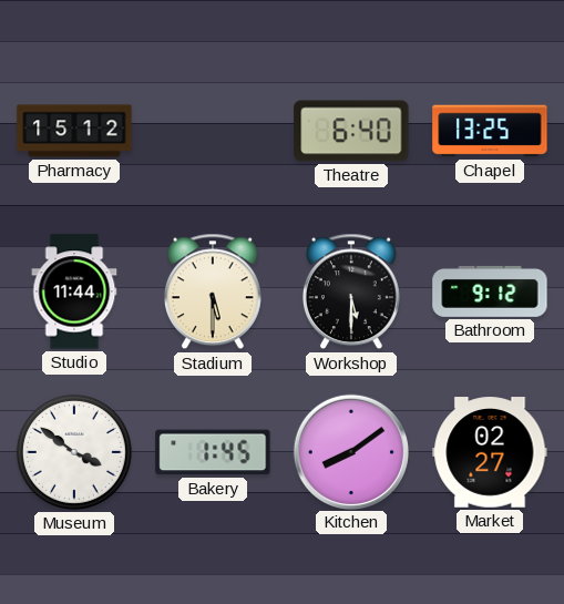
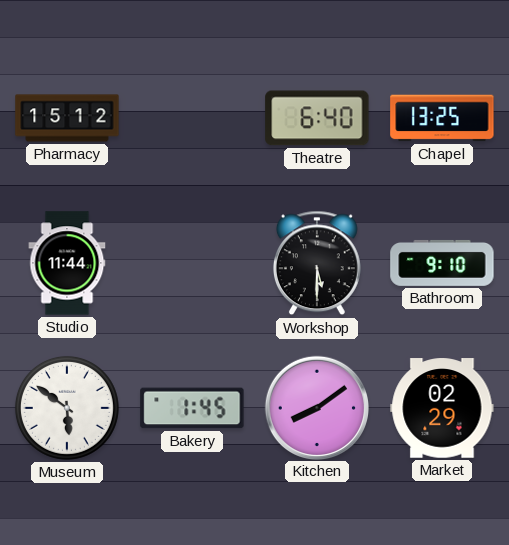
Stadium: 5:30 -> none
Bathroom: 9:12 -> 9:10
Museum: 3:51 -> 5:51
Market: 02:27 -> 02:29
